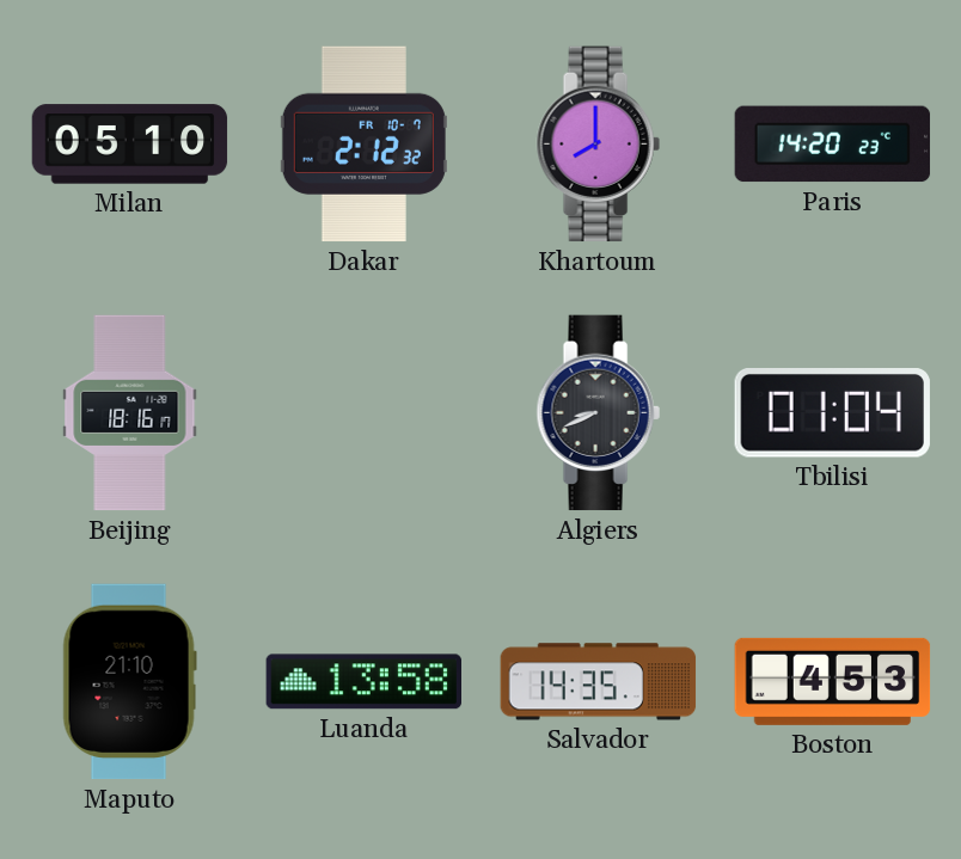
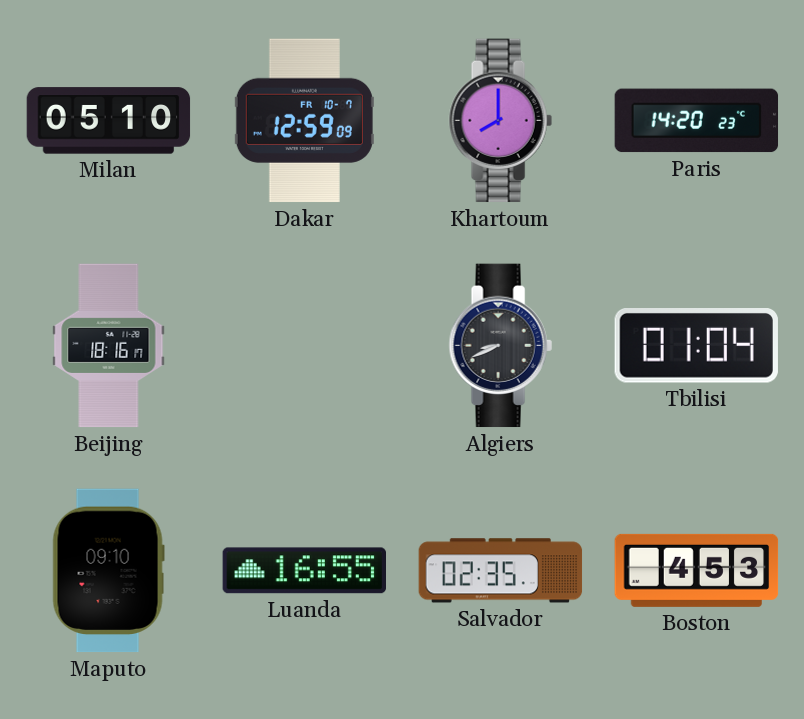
Dakar: 2:12 -> 12:59
Maputo: 21:10 -> 09:10
Luanda: 13:58 -> 16:55
Salvador: 14:35 -> 02:35
